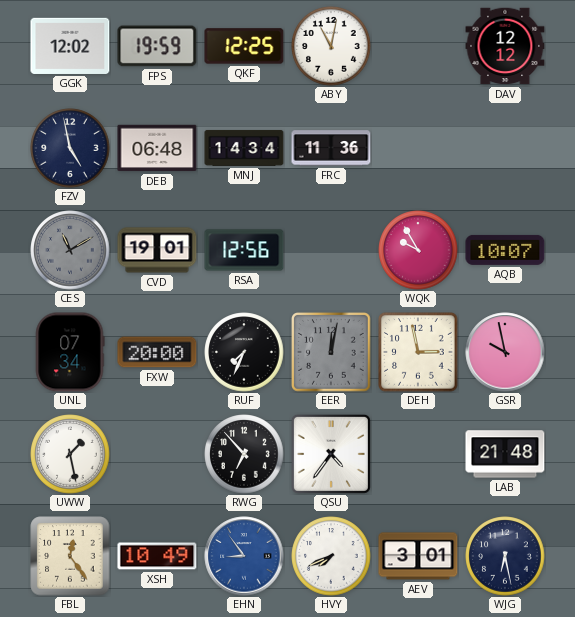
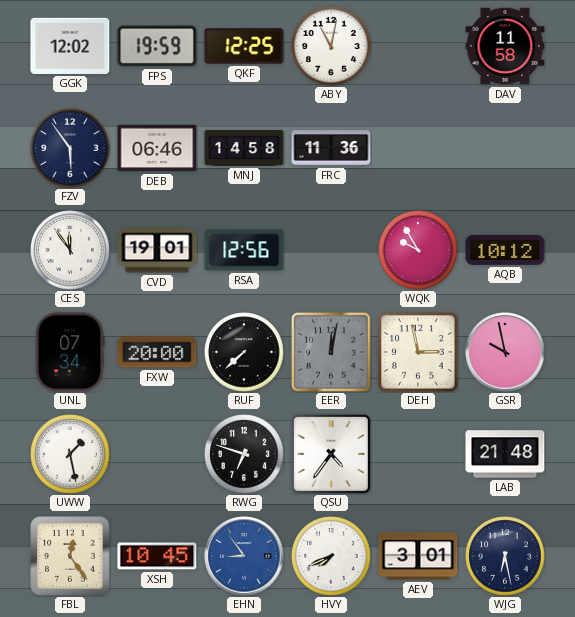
DAV: 12:12 -> 11:58
FZV: 4:58 -> 5:54
DEB: 06:48 -> 06:46
MNJ: 14:34 -> 14:58
CES: 11:10 -> 11:54
CES dial: grey -> white
AQB: 10:07 -> 10:12
RUF: 7:34 -> 7:38
RWG: 6:53 -> 6:48
XSH: 10:49 -> 10:45
